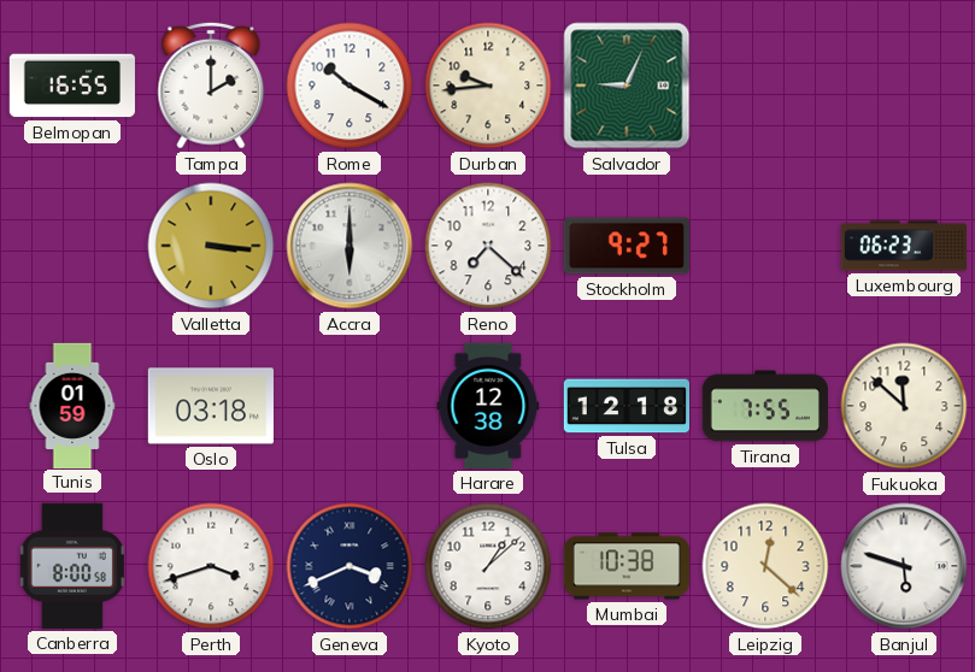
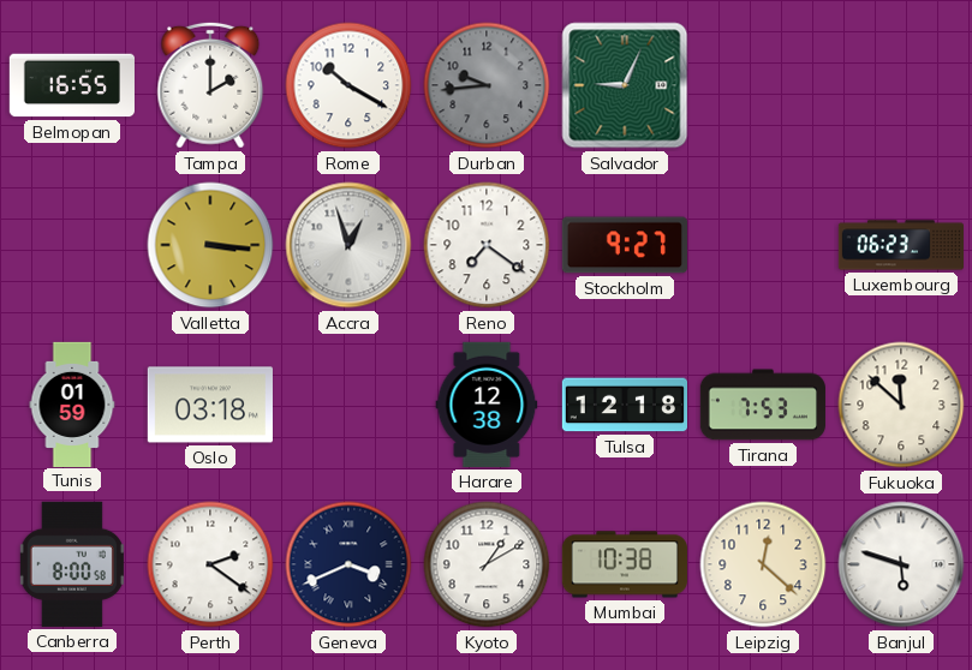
Durban dial: cream -> grey
Accra: 6:00 -> 12:57
Reno: 7:22 -> 7:21
Tirana: 7:55 -> 7:53
Perth: 3:42 -> 2:21
Kyoto: 1:08 -> 1:10
